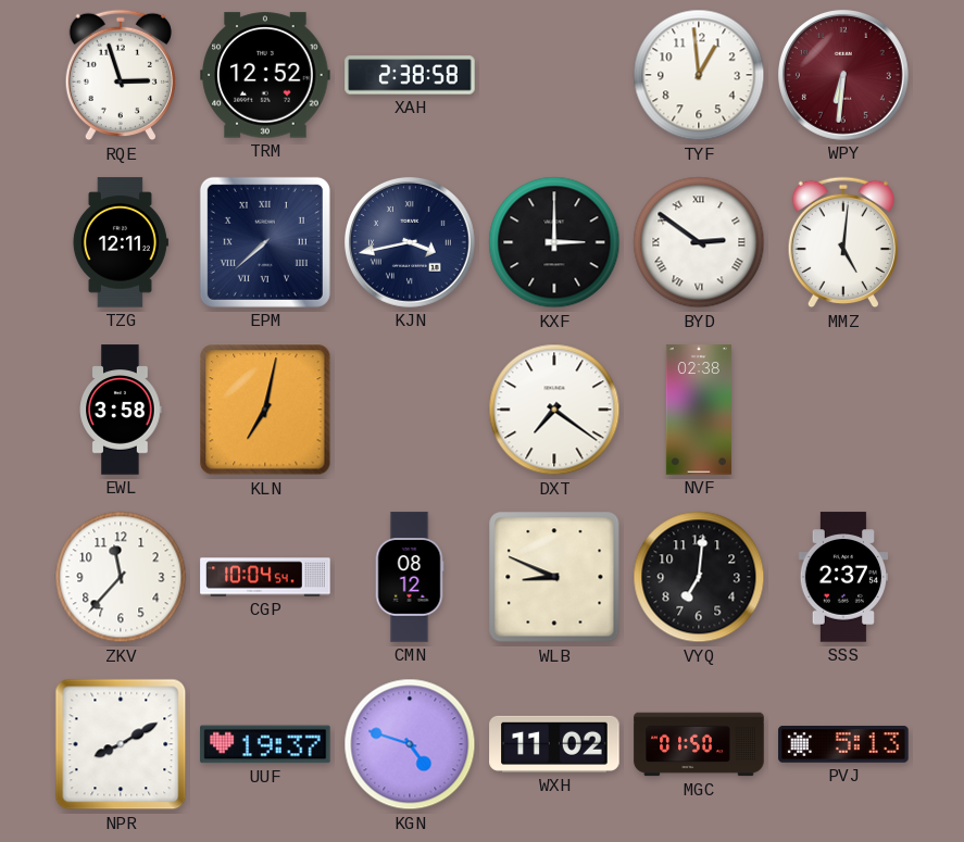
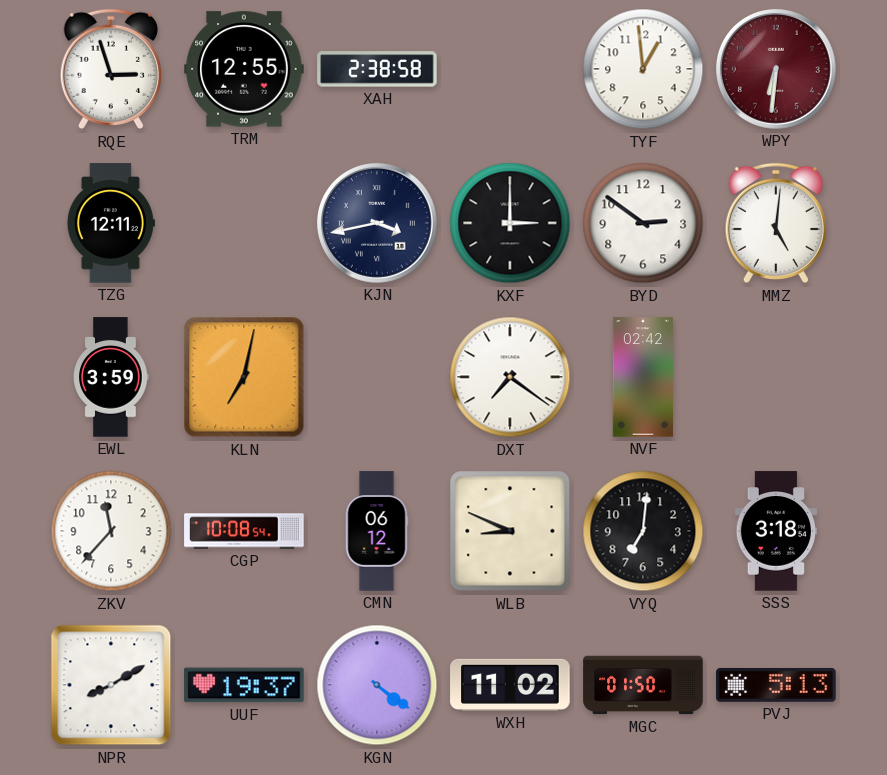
TRM: 12:52 -> 12:55
EPM: 7:38 -> none
BYD numerals: Roman -> Arabic
EWL: 3:58 -> 3:59
NVF: 02:38 -> 02:42
CGP: 10:04 -> 10:08
CMN: 08:12 -> 06:12
SSS: 2:37 -> 3:18
KGN: 4:48 -> 4:21
